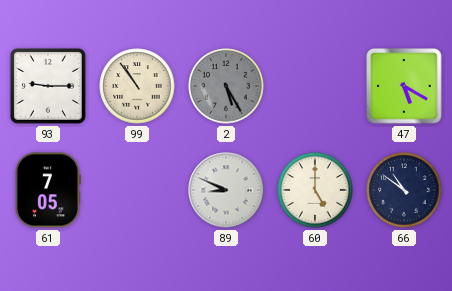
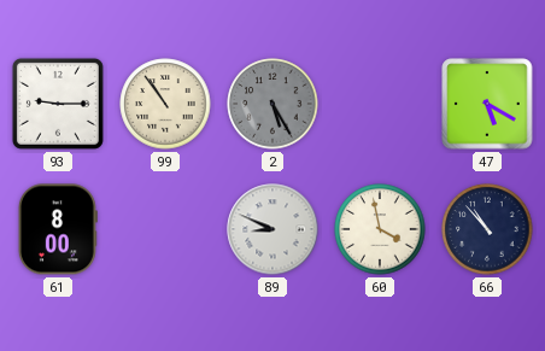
61: 7:05 -> 8:00
60: 5:00 -> 3:58
66: 10:51 -> 10:53
